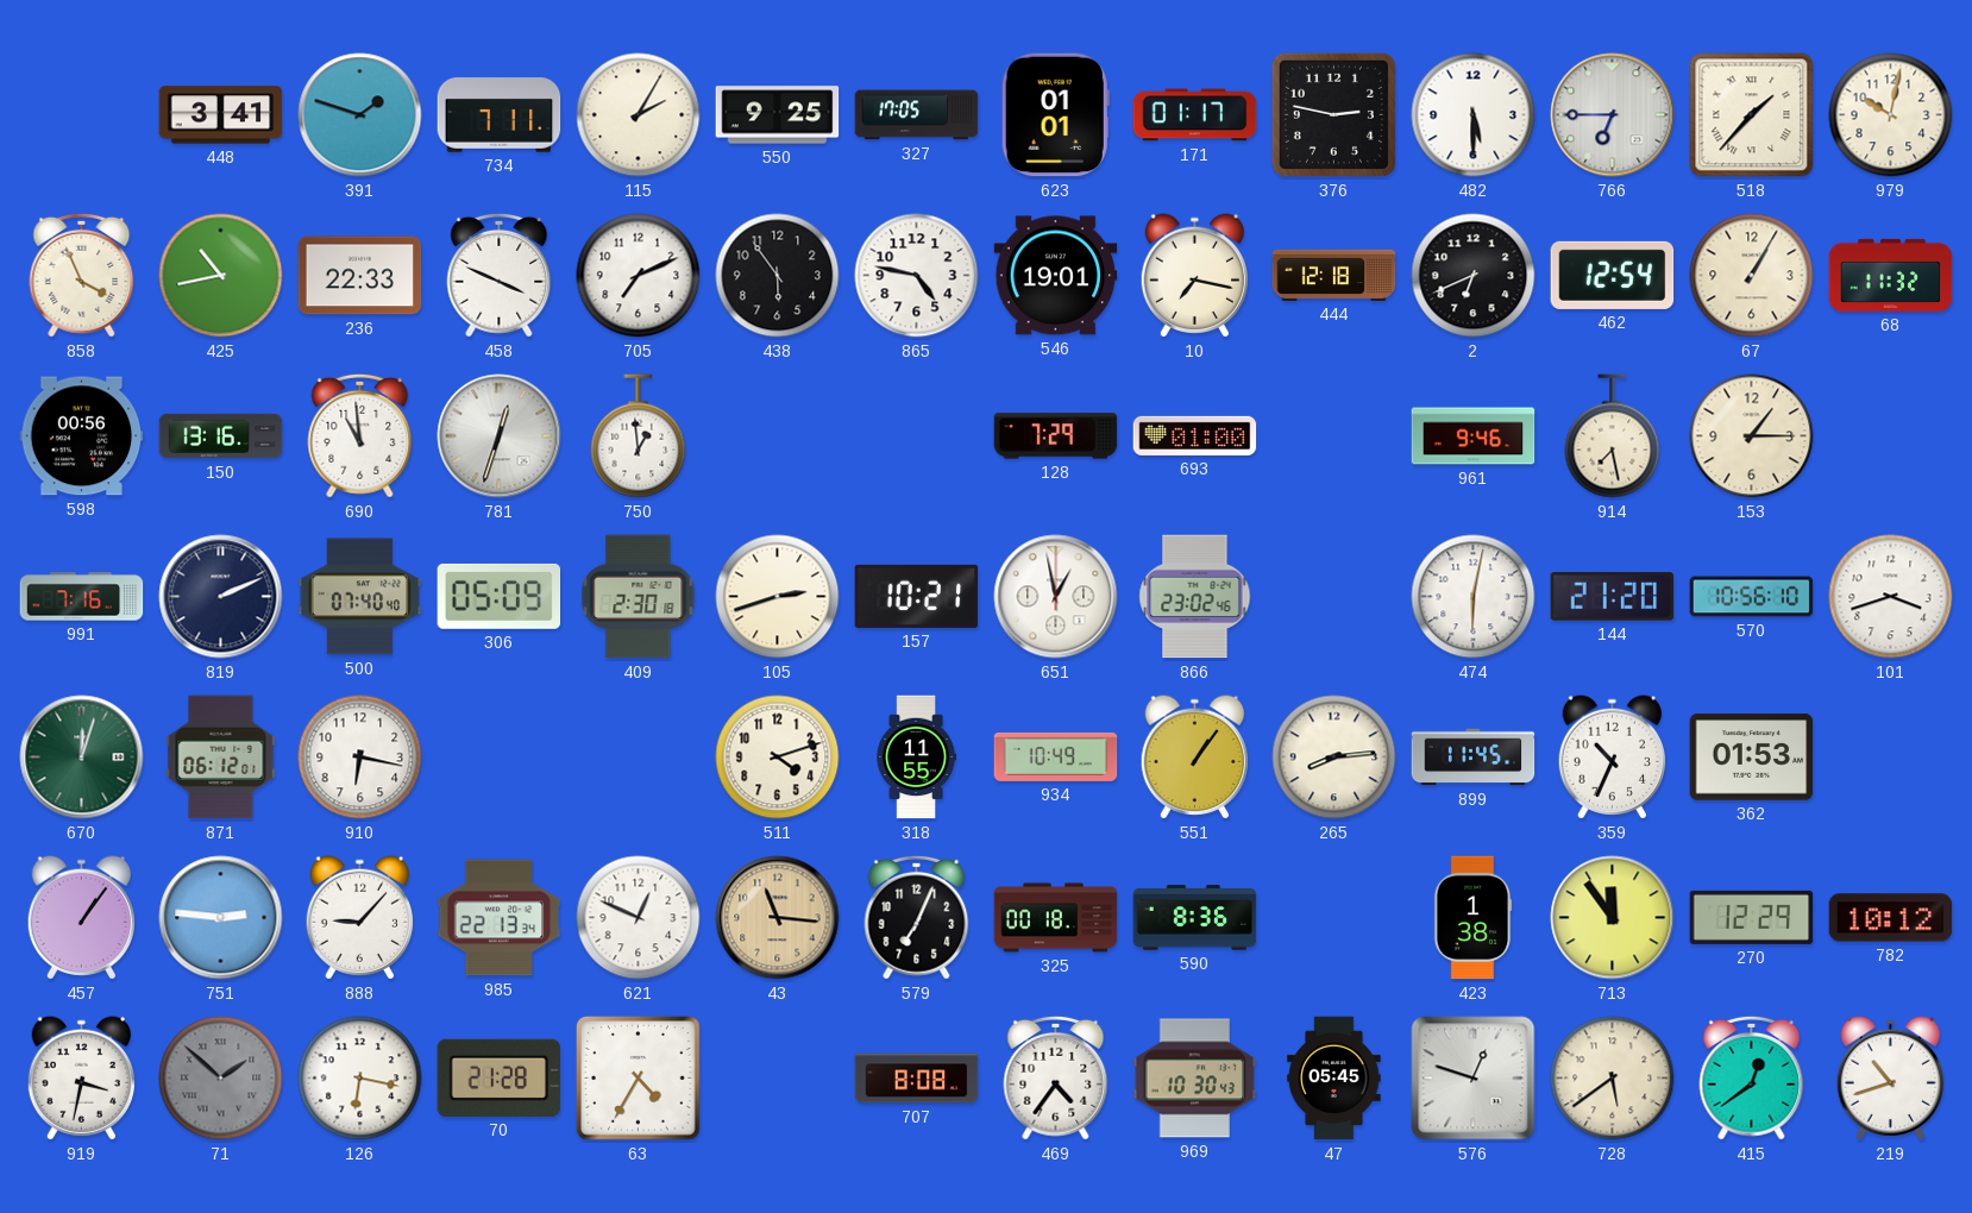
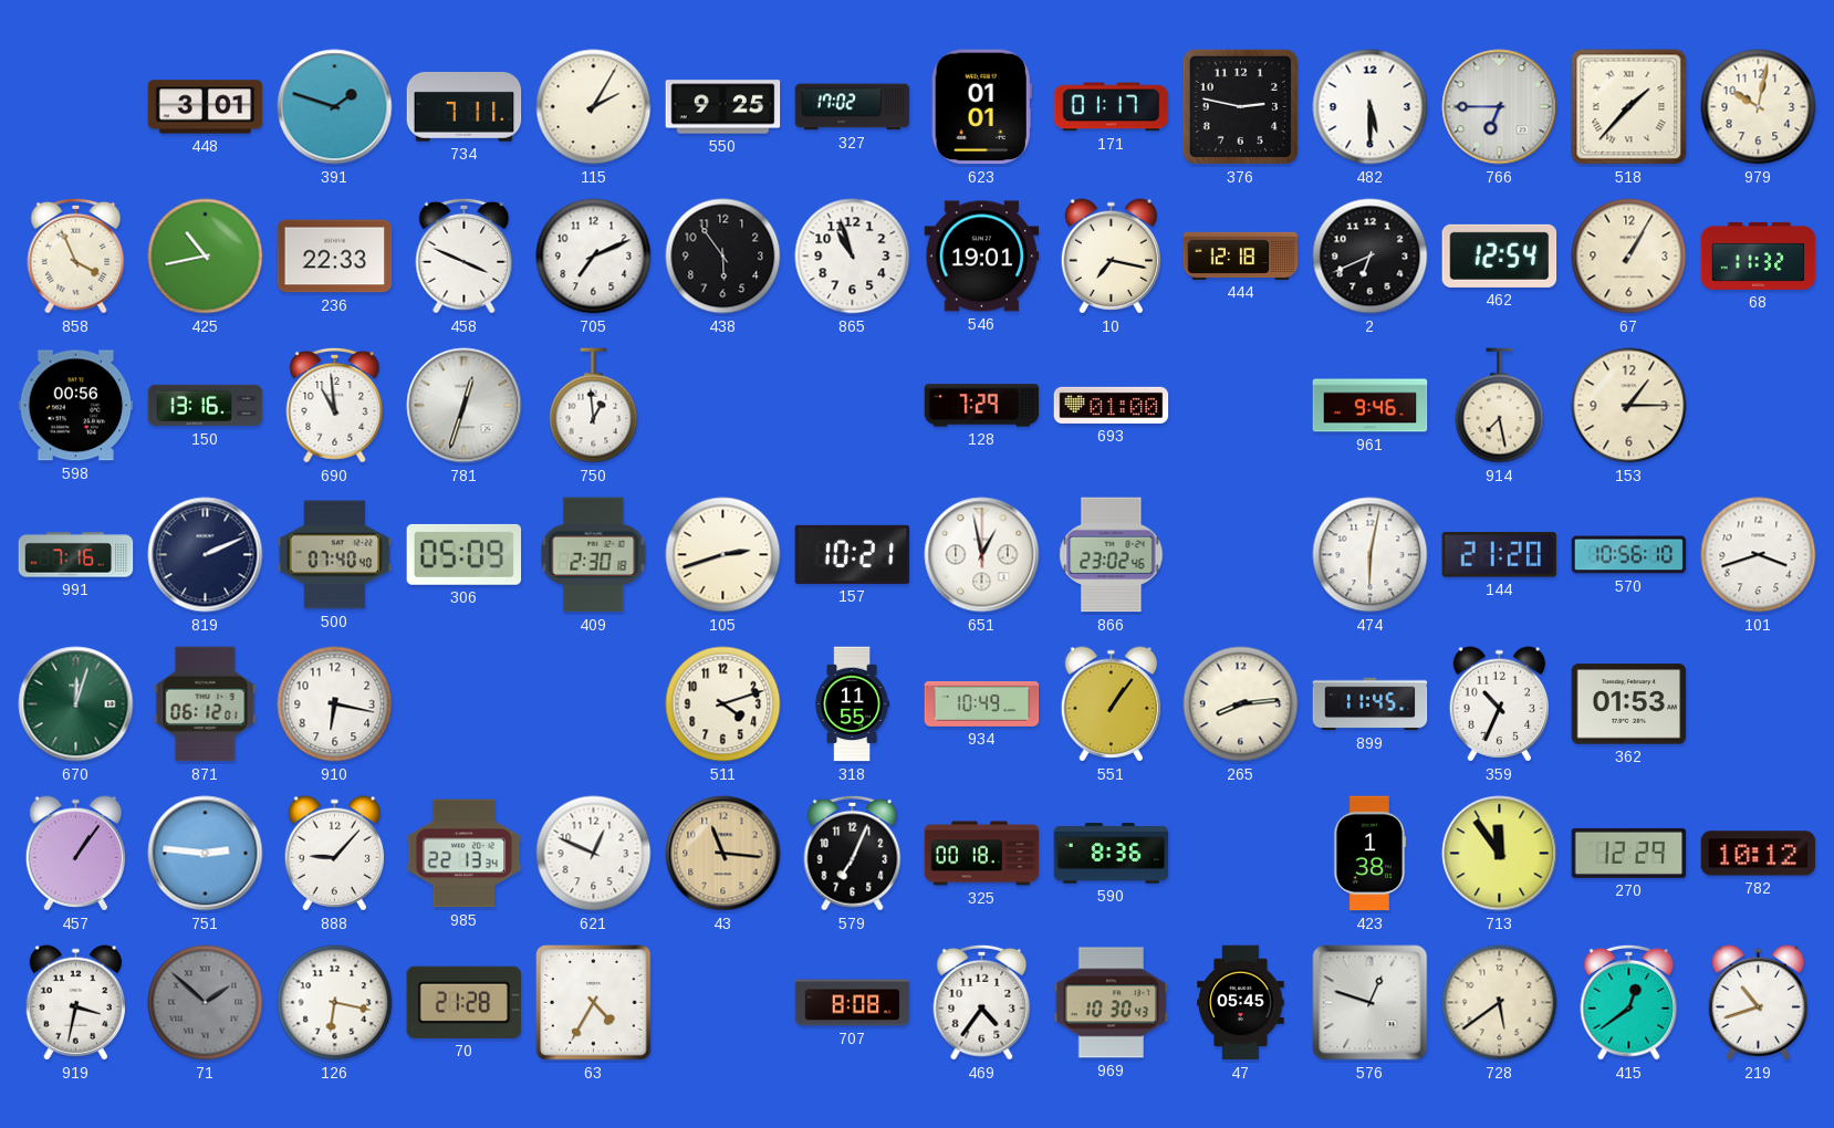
448: 3:41 -> 3:01
327: 17:05 -> 17:02
865: 4:47 -> 10:57
